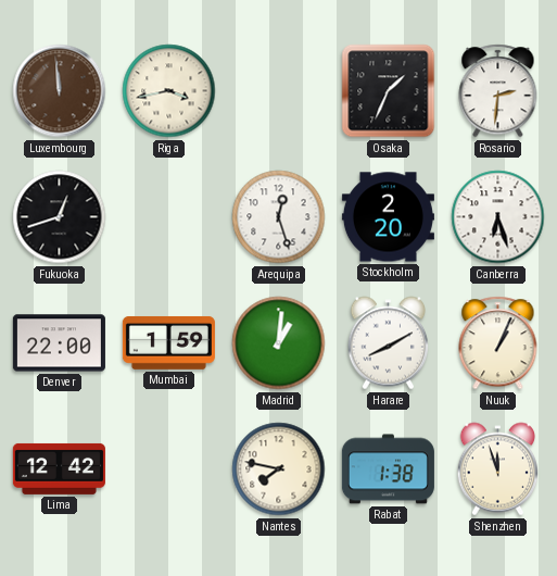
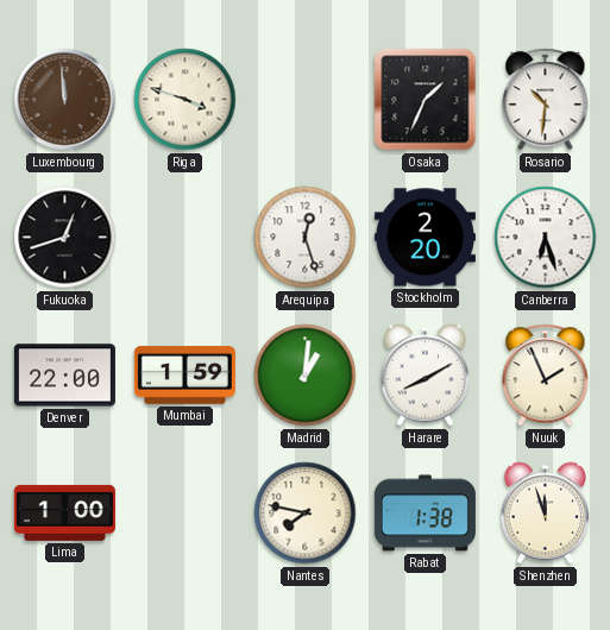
Riga: 3:43 -> 3:48
Rosario: 2:31 -> 10:31
Nuuk: 1:04 -> 1:56
Lima: 12:42 -> 1:00
